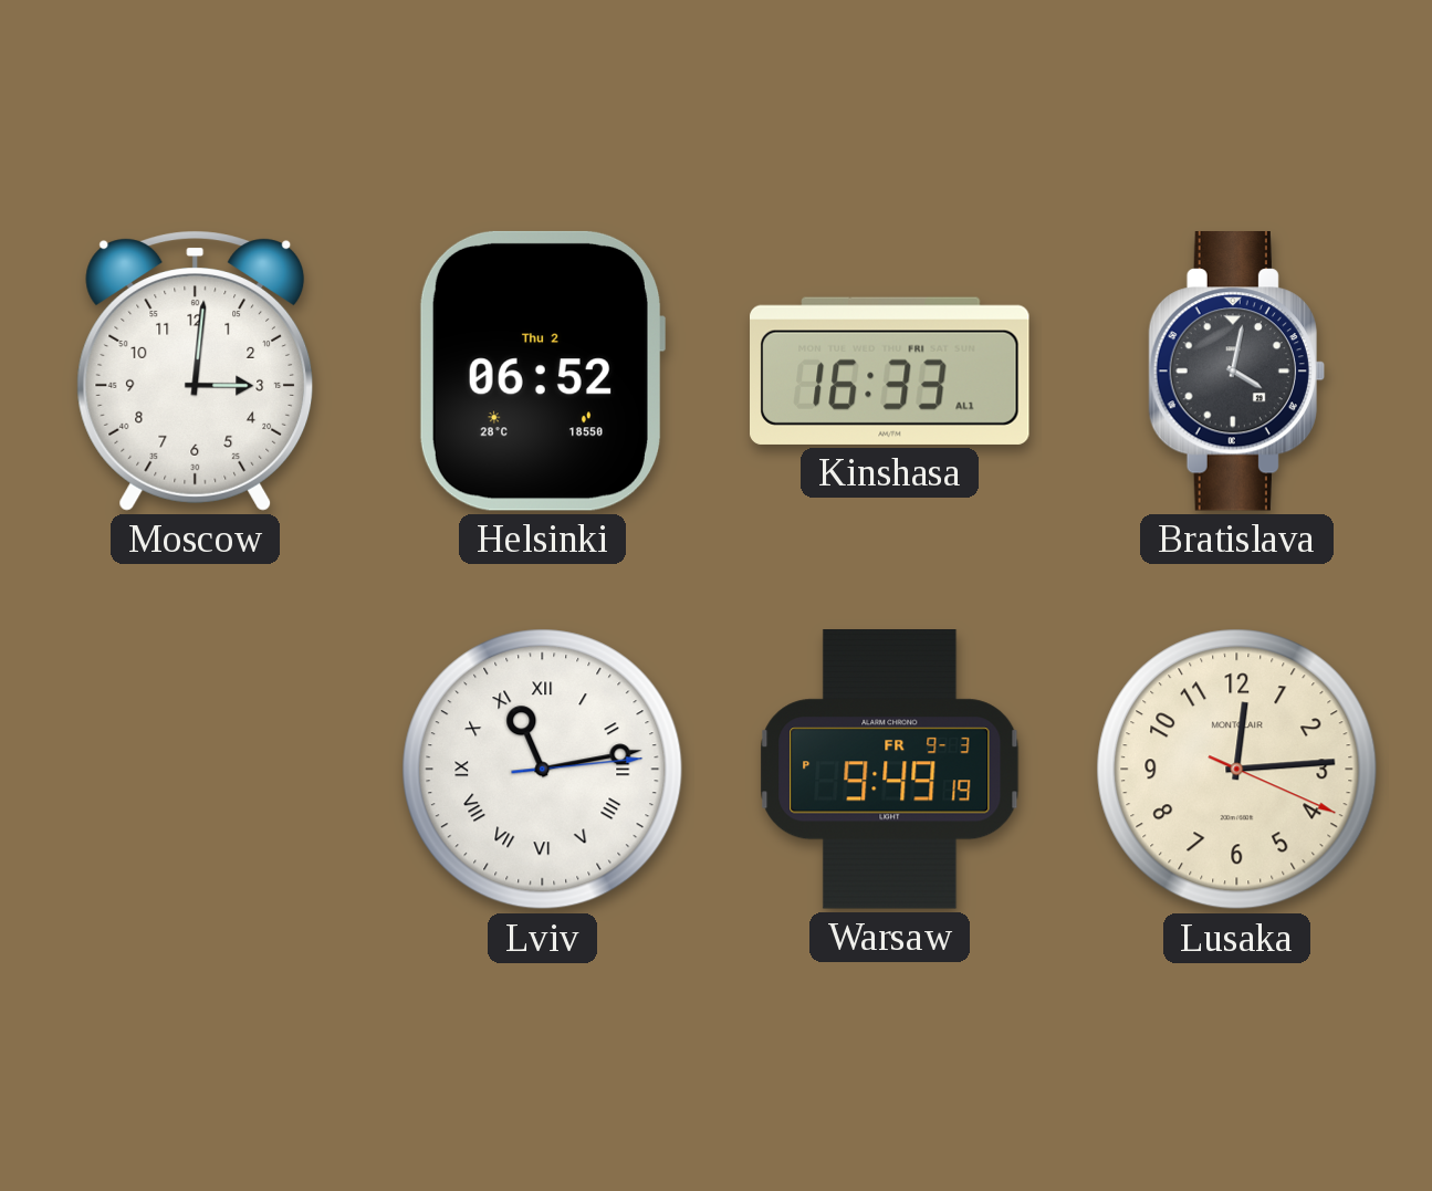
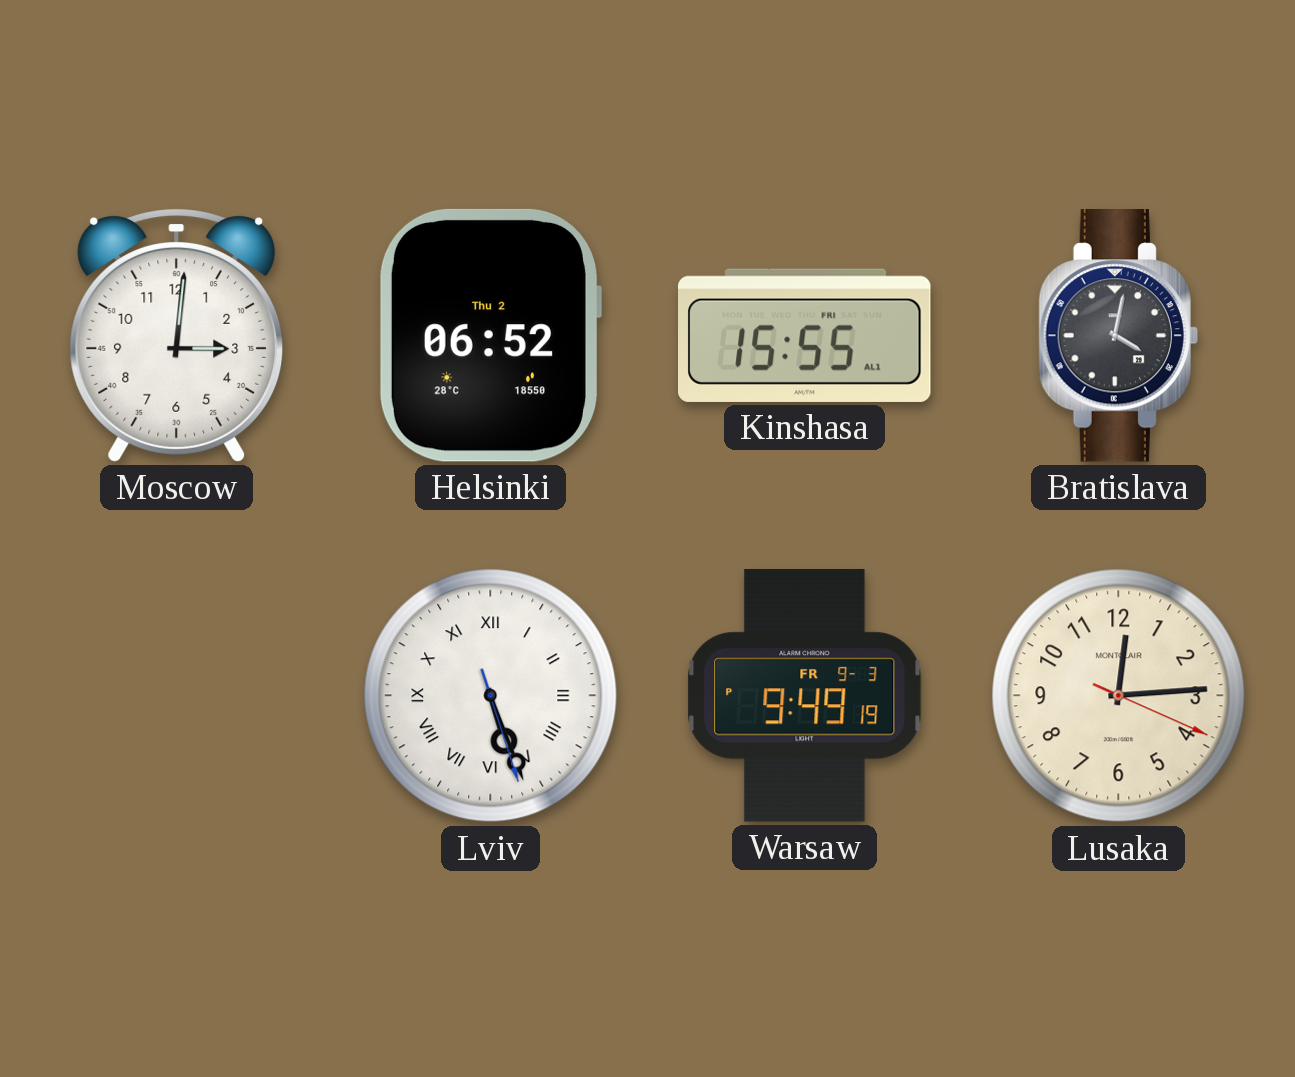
Kinshasa: 16:33 -> 15:55
Lviv: 11:13 -> 5:26
